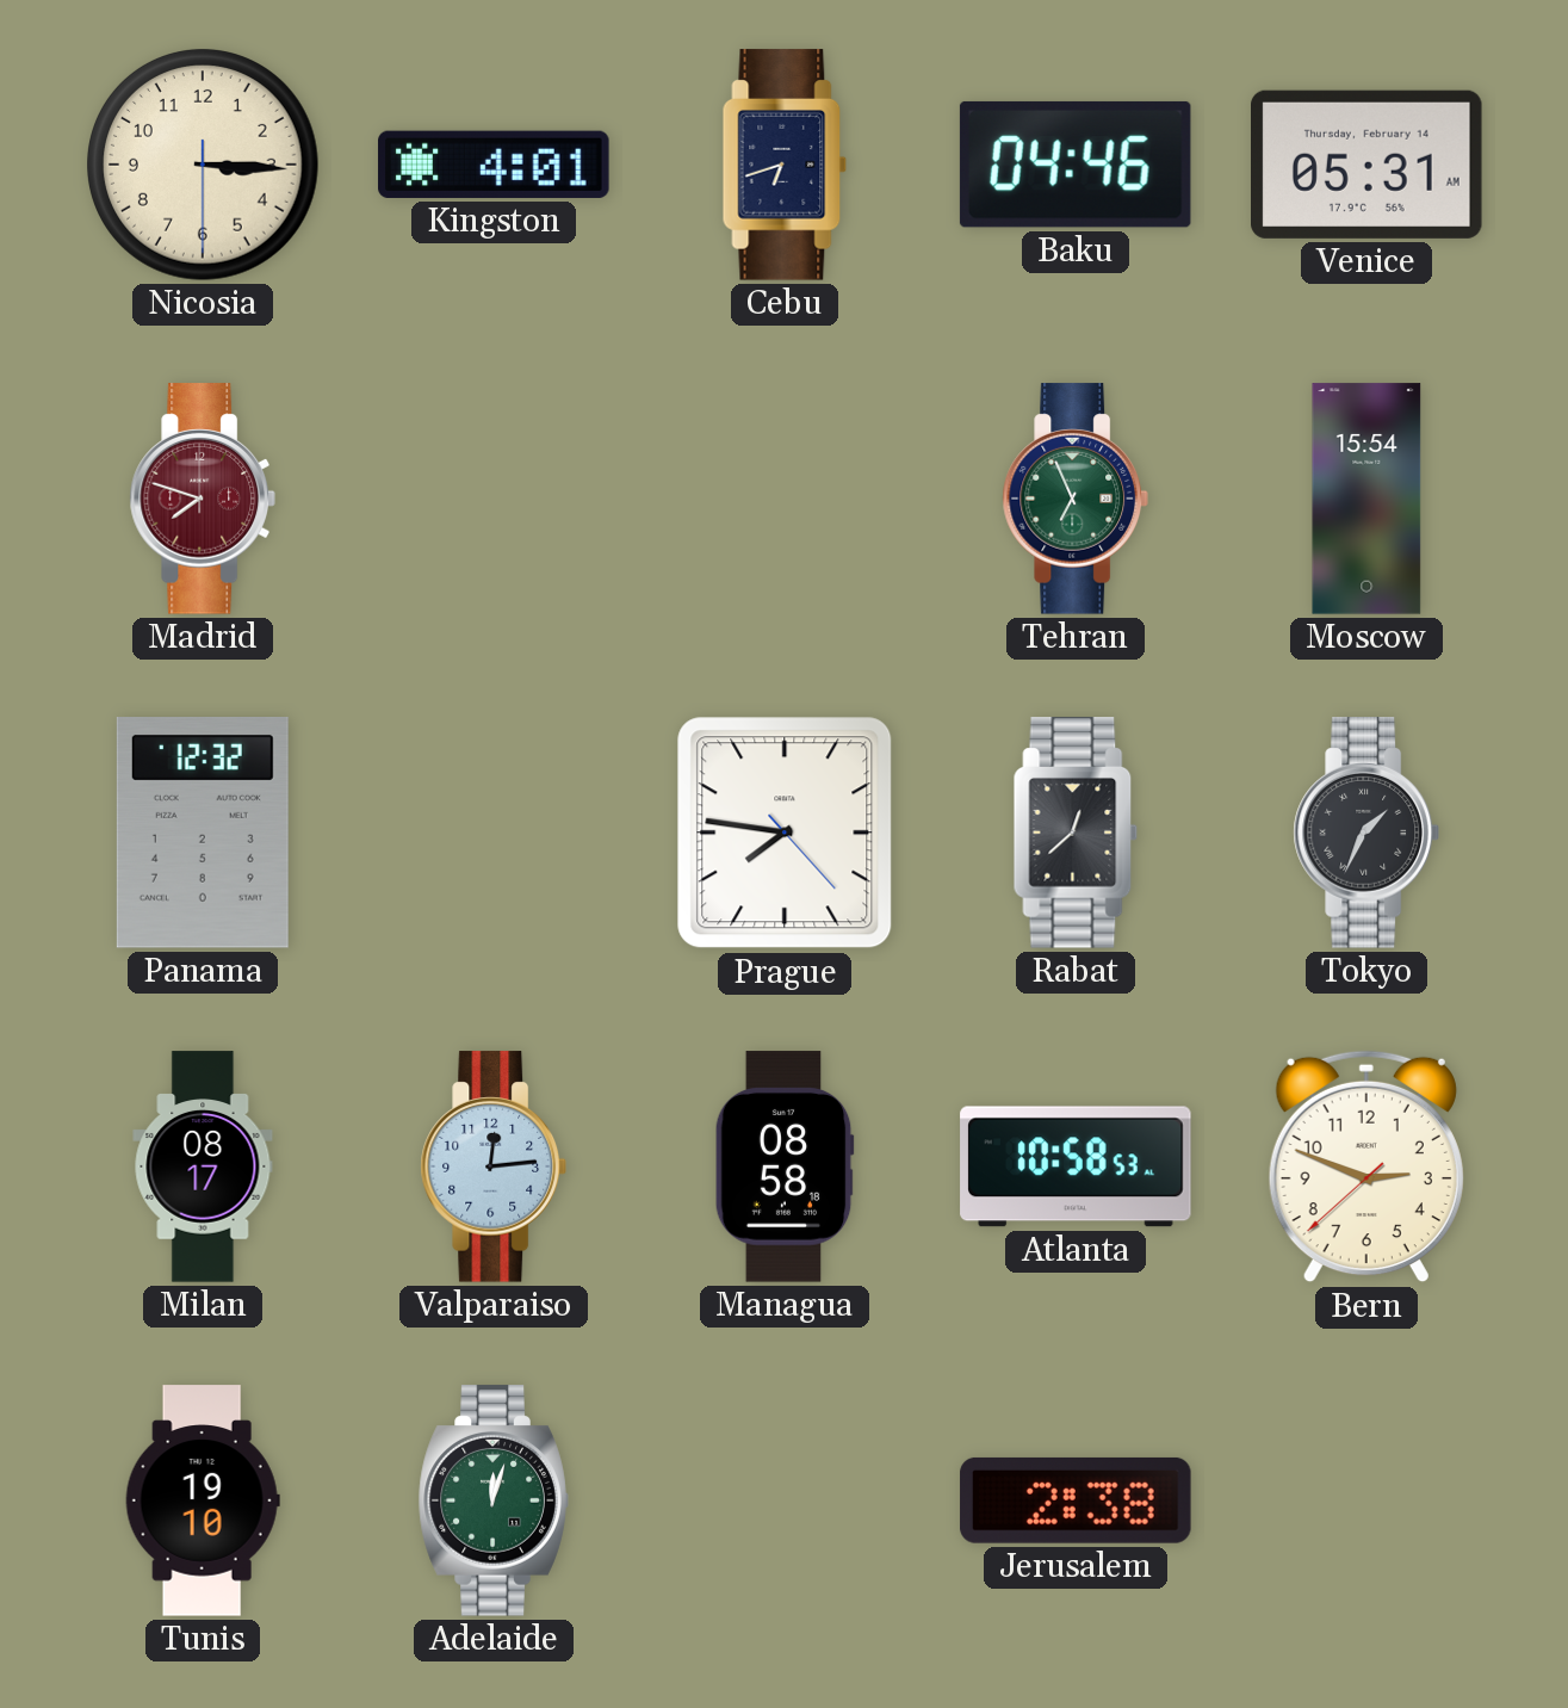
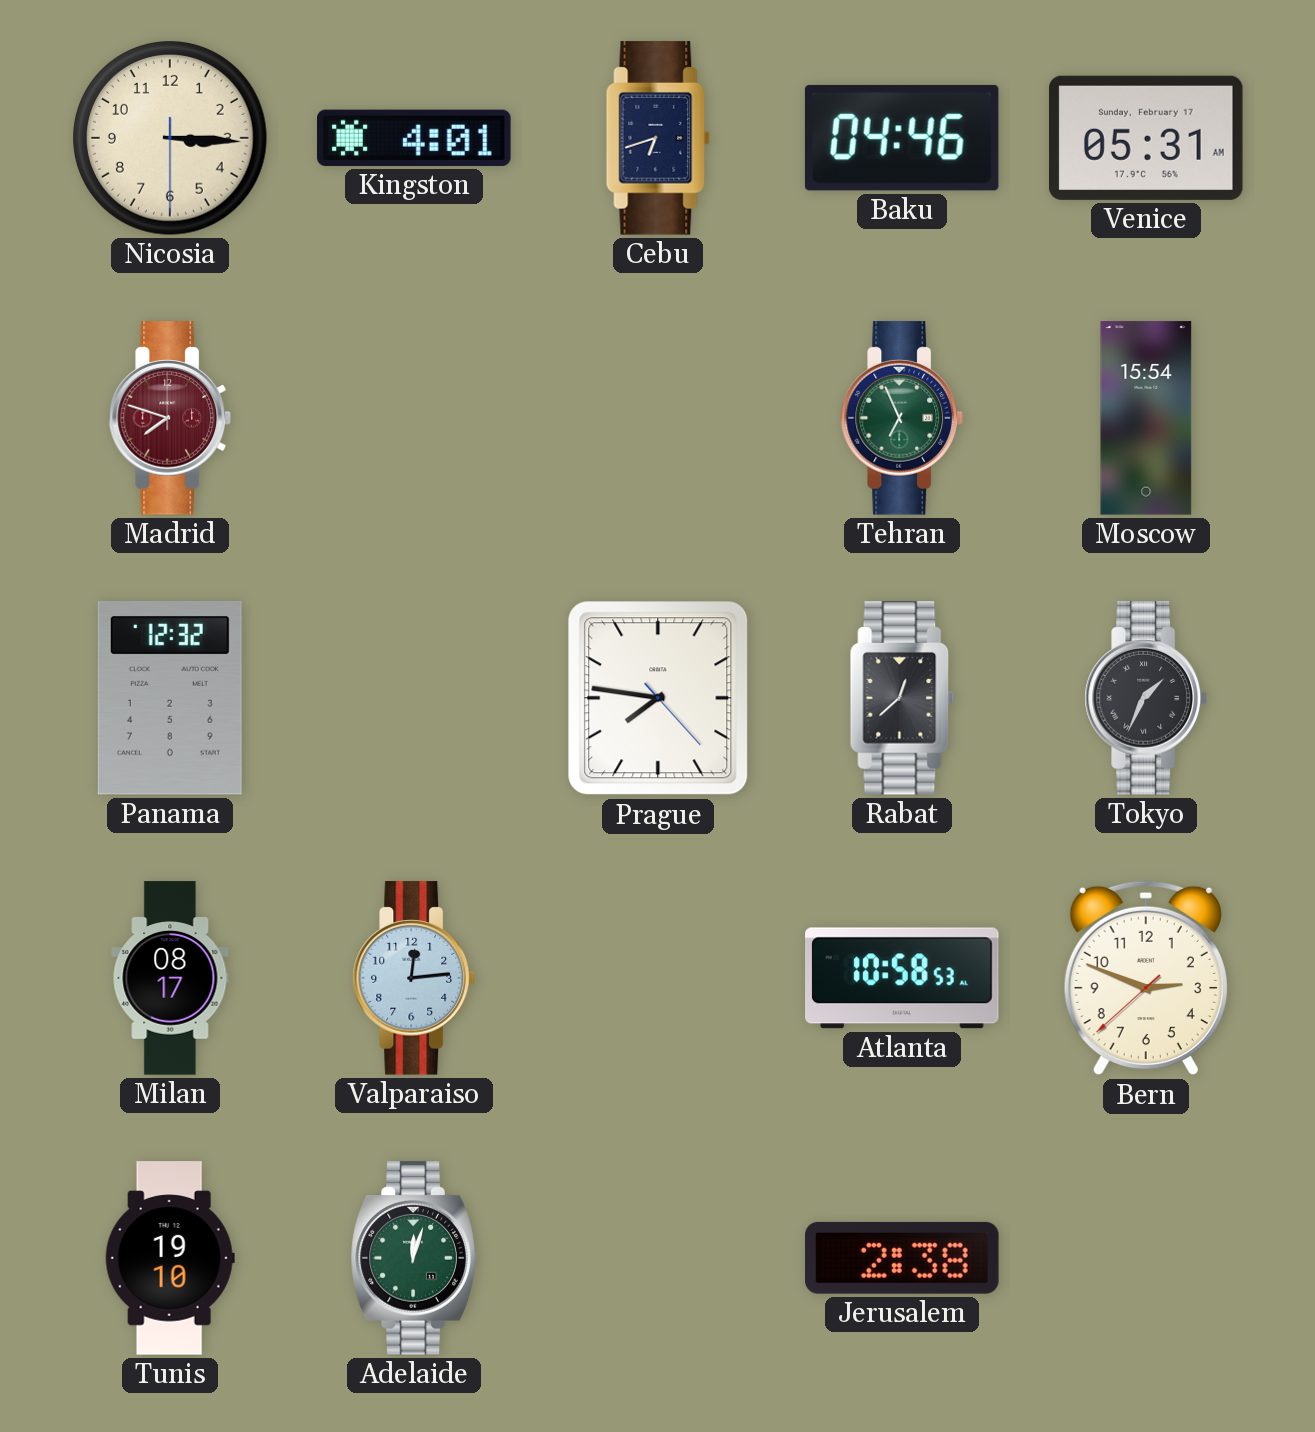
Venice date: Thursday, February 14 -> Sunday, February 17
Managua: 08:58 -> none
